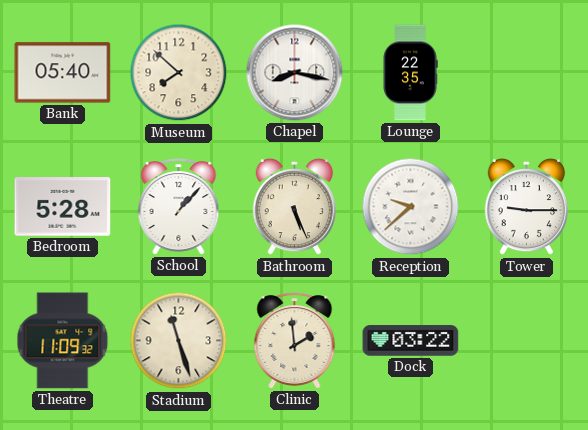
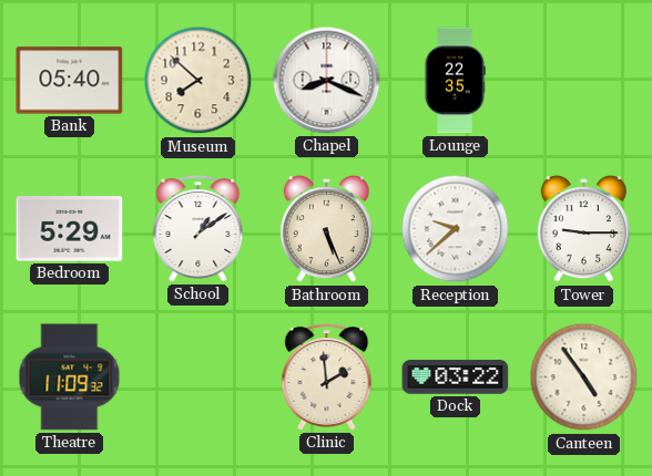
Chapel: 8:17 -> 8:19
Bedroom: 5:28 -> 5:29
School: 1:07 -> 1:09
Stadium: 11:27 -> none
Canteen: none -> 4:54
